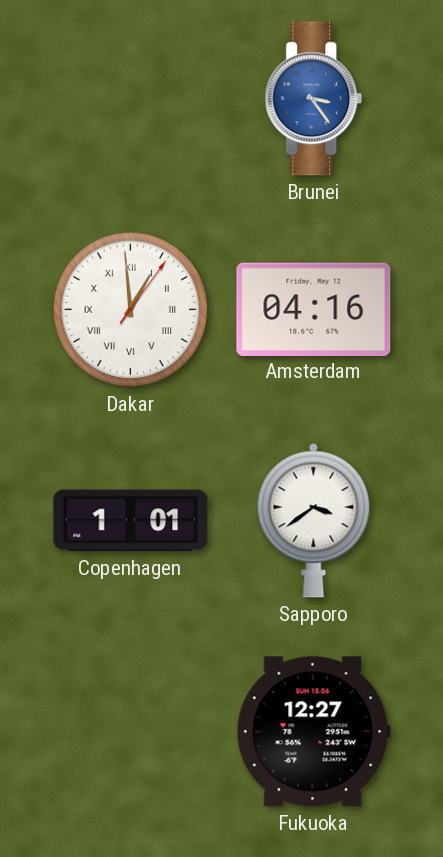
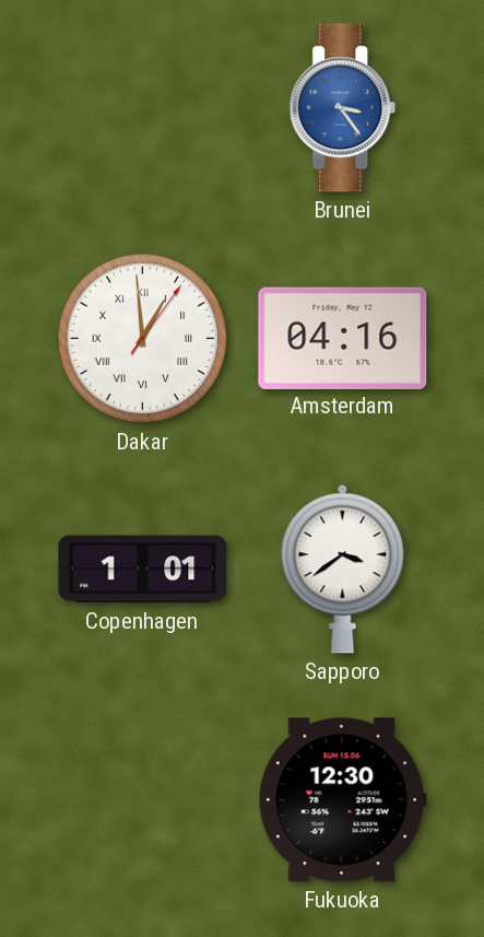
Fukuoka: 12:27 -> 12:30
